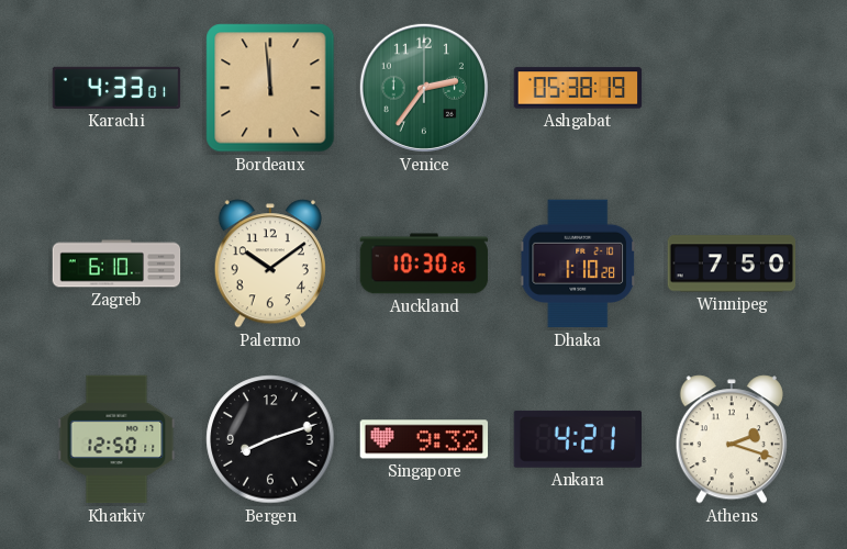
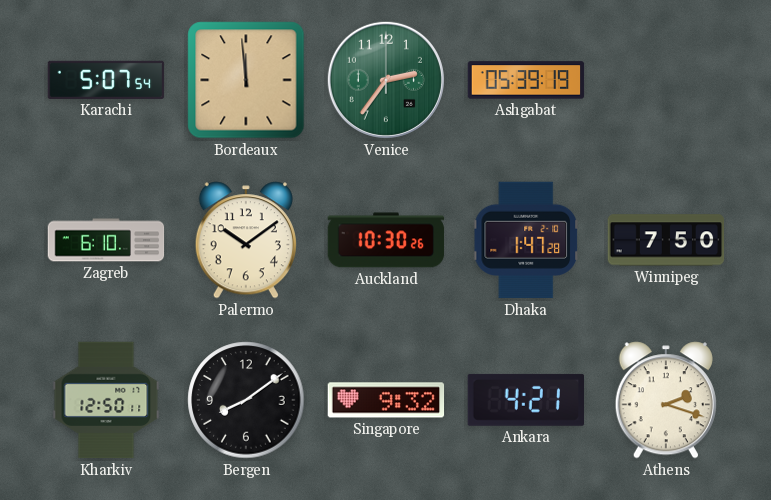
Karachi: 4:33 -> 5:07
Ashgabat: 05:38 -> 05:39
Dhaka: 1:10 -> 1:47
Bergen: 8:12 -> 8:09
